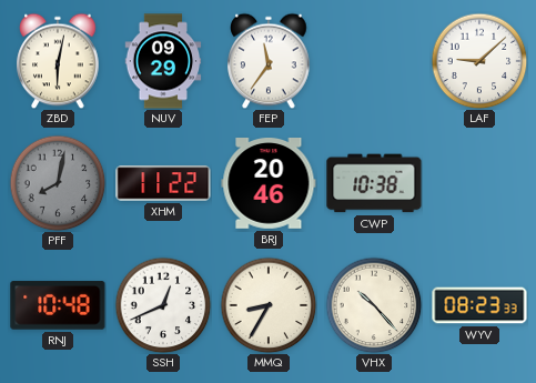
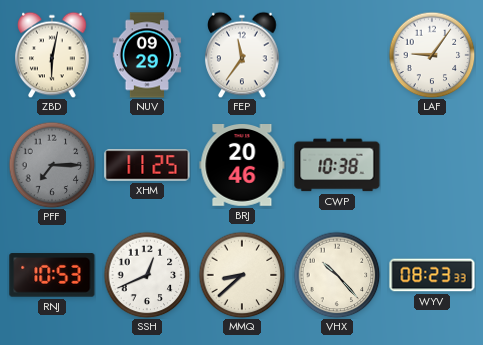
LAF: 9:08 -> 9:06
PFF: 8:02 -> 7:15
XHM: 11:22 -> 11:25
RNJ: 10:48 -> 10:53
MMQ: 8:35 -> 8:38
